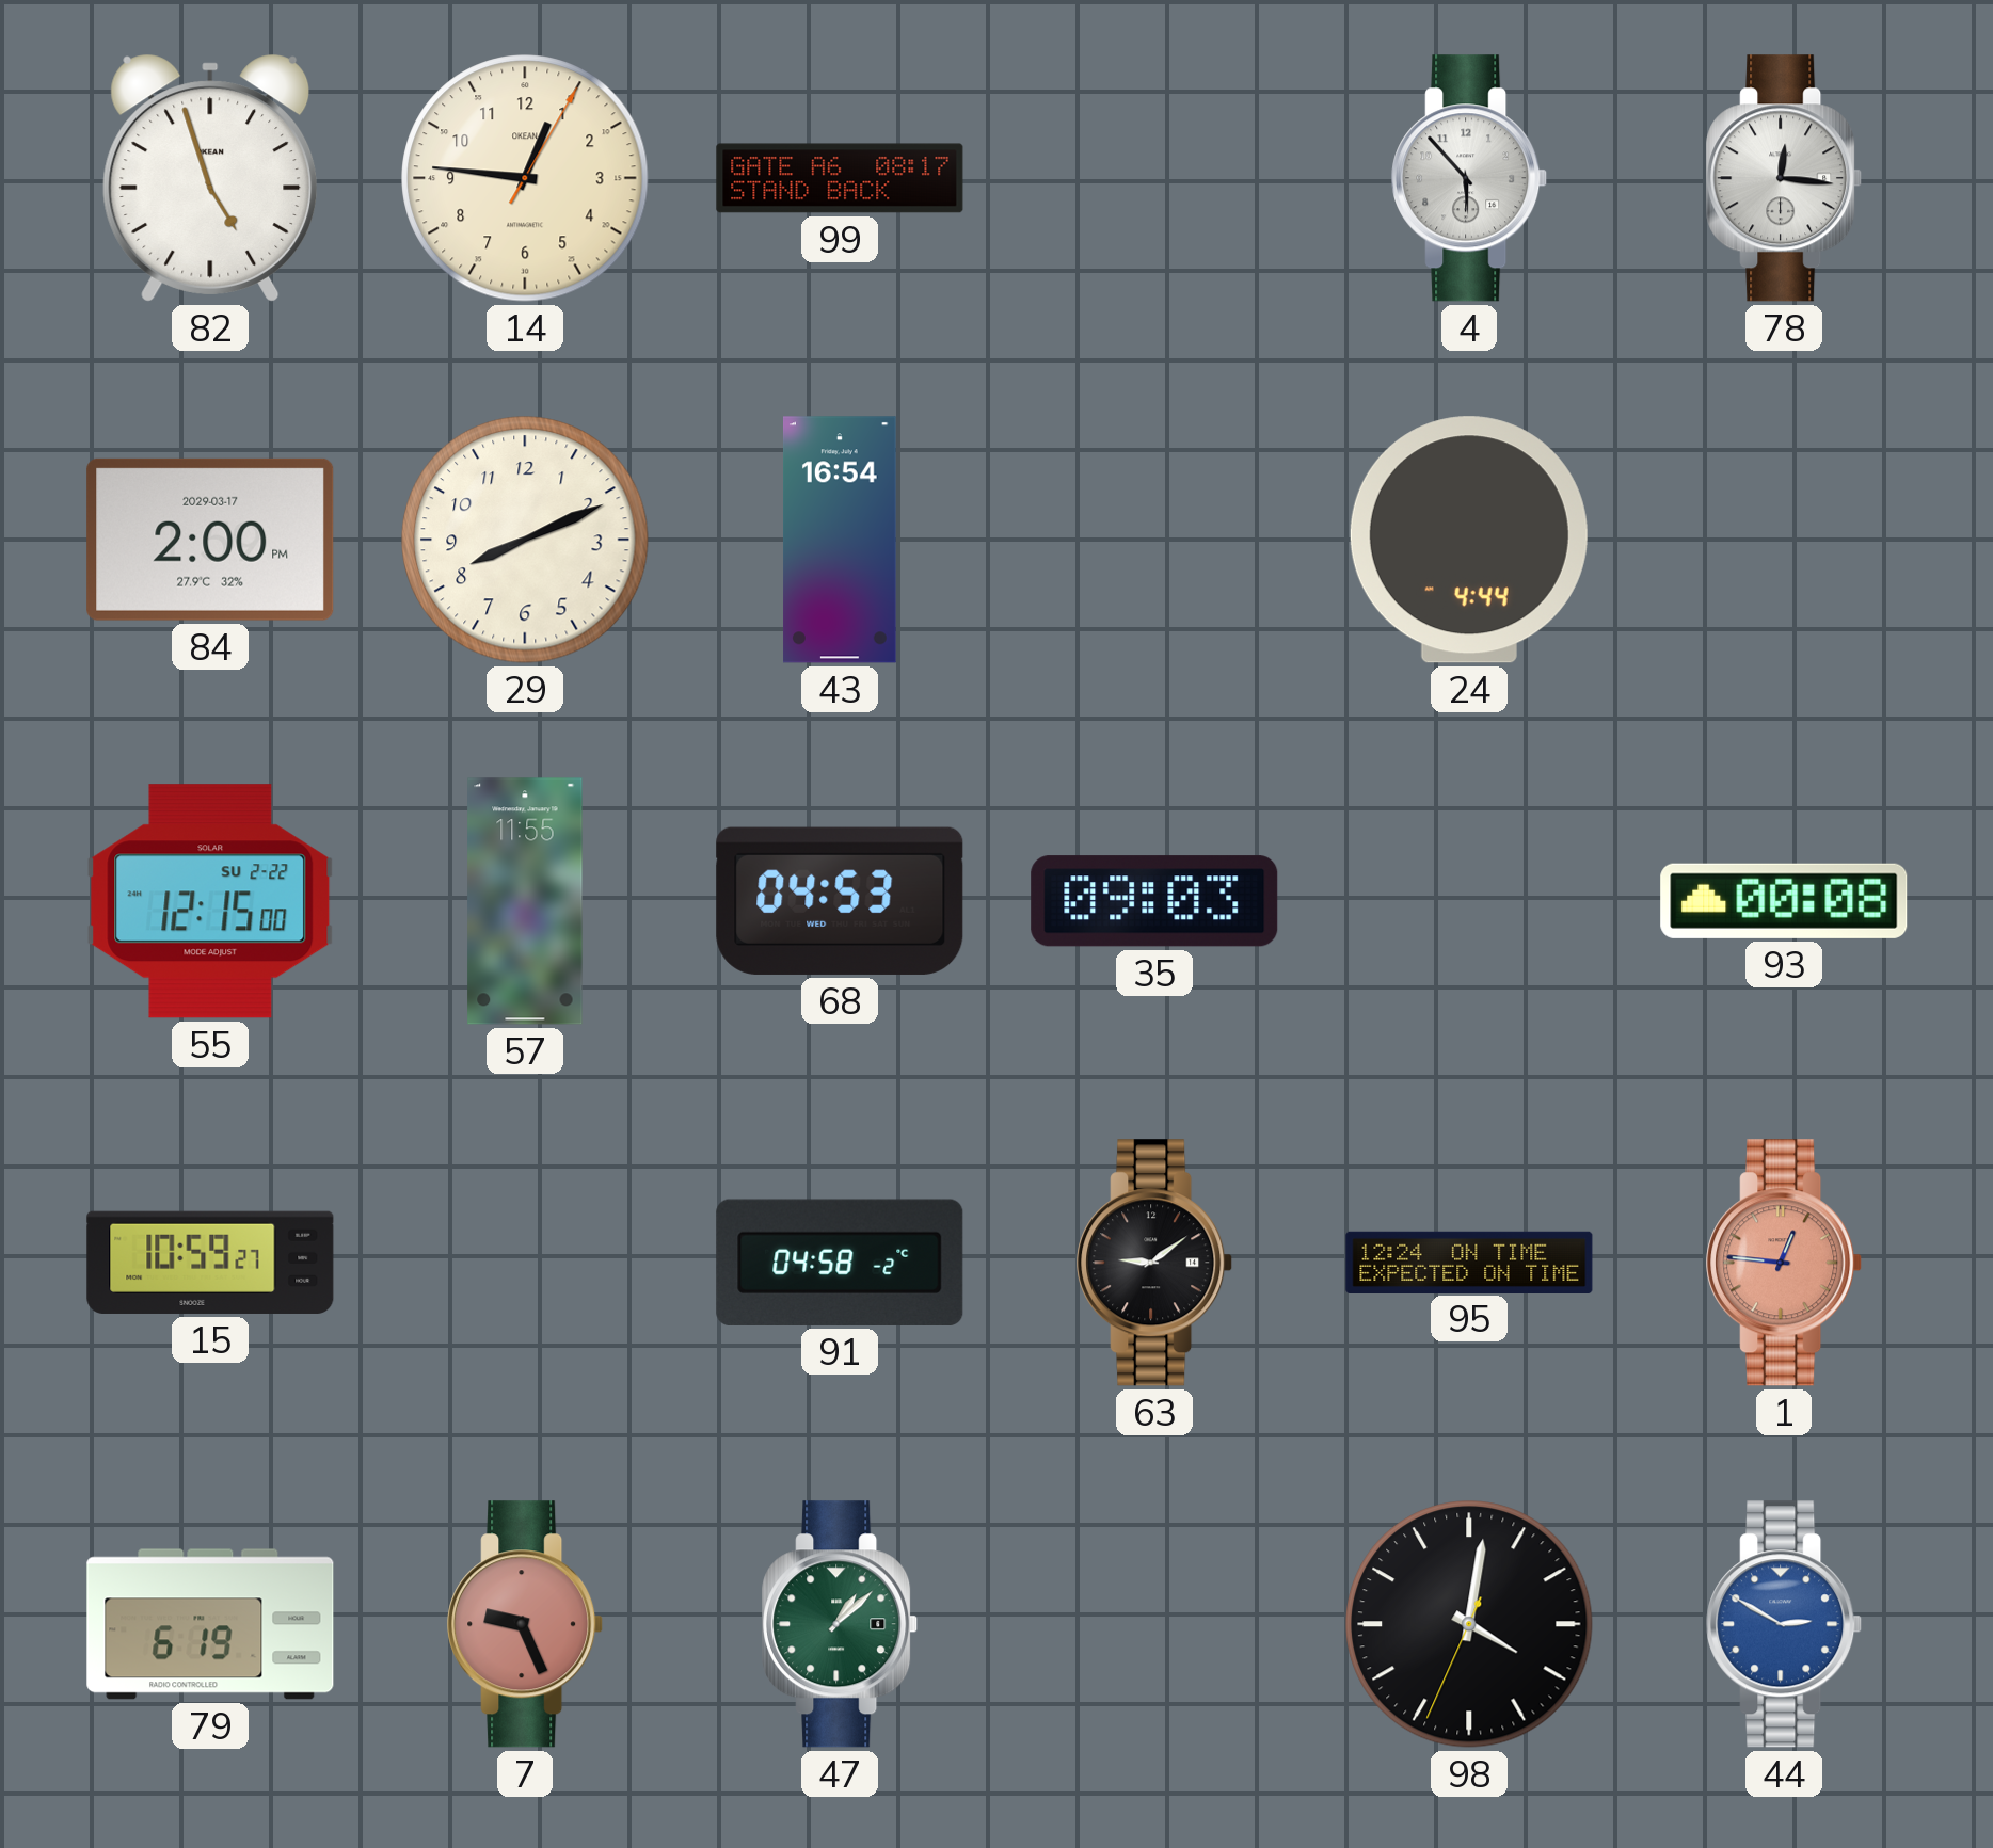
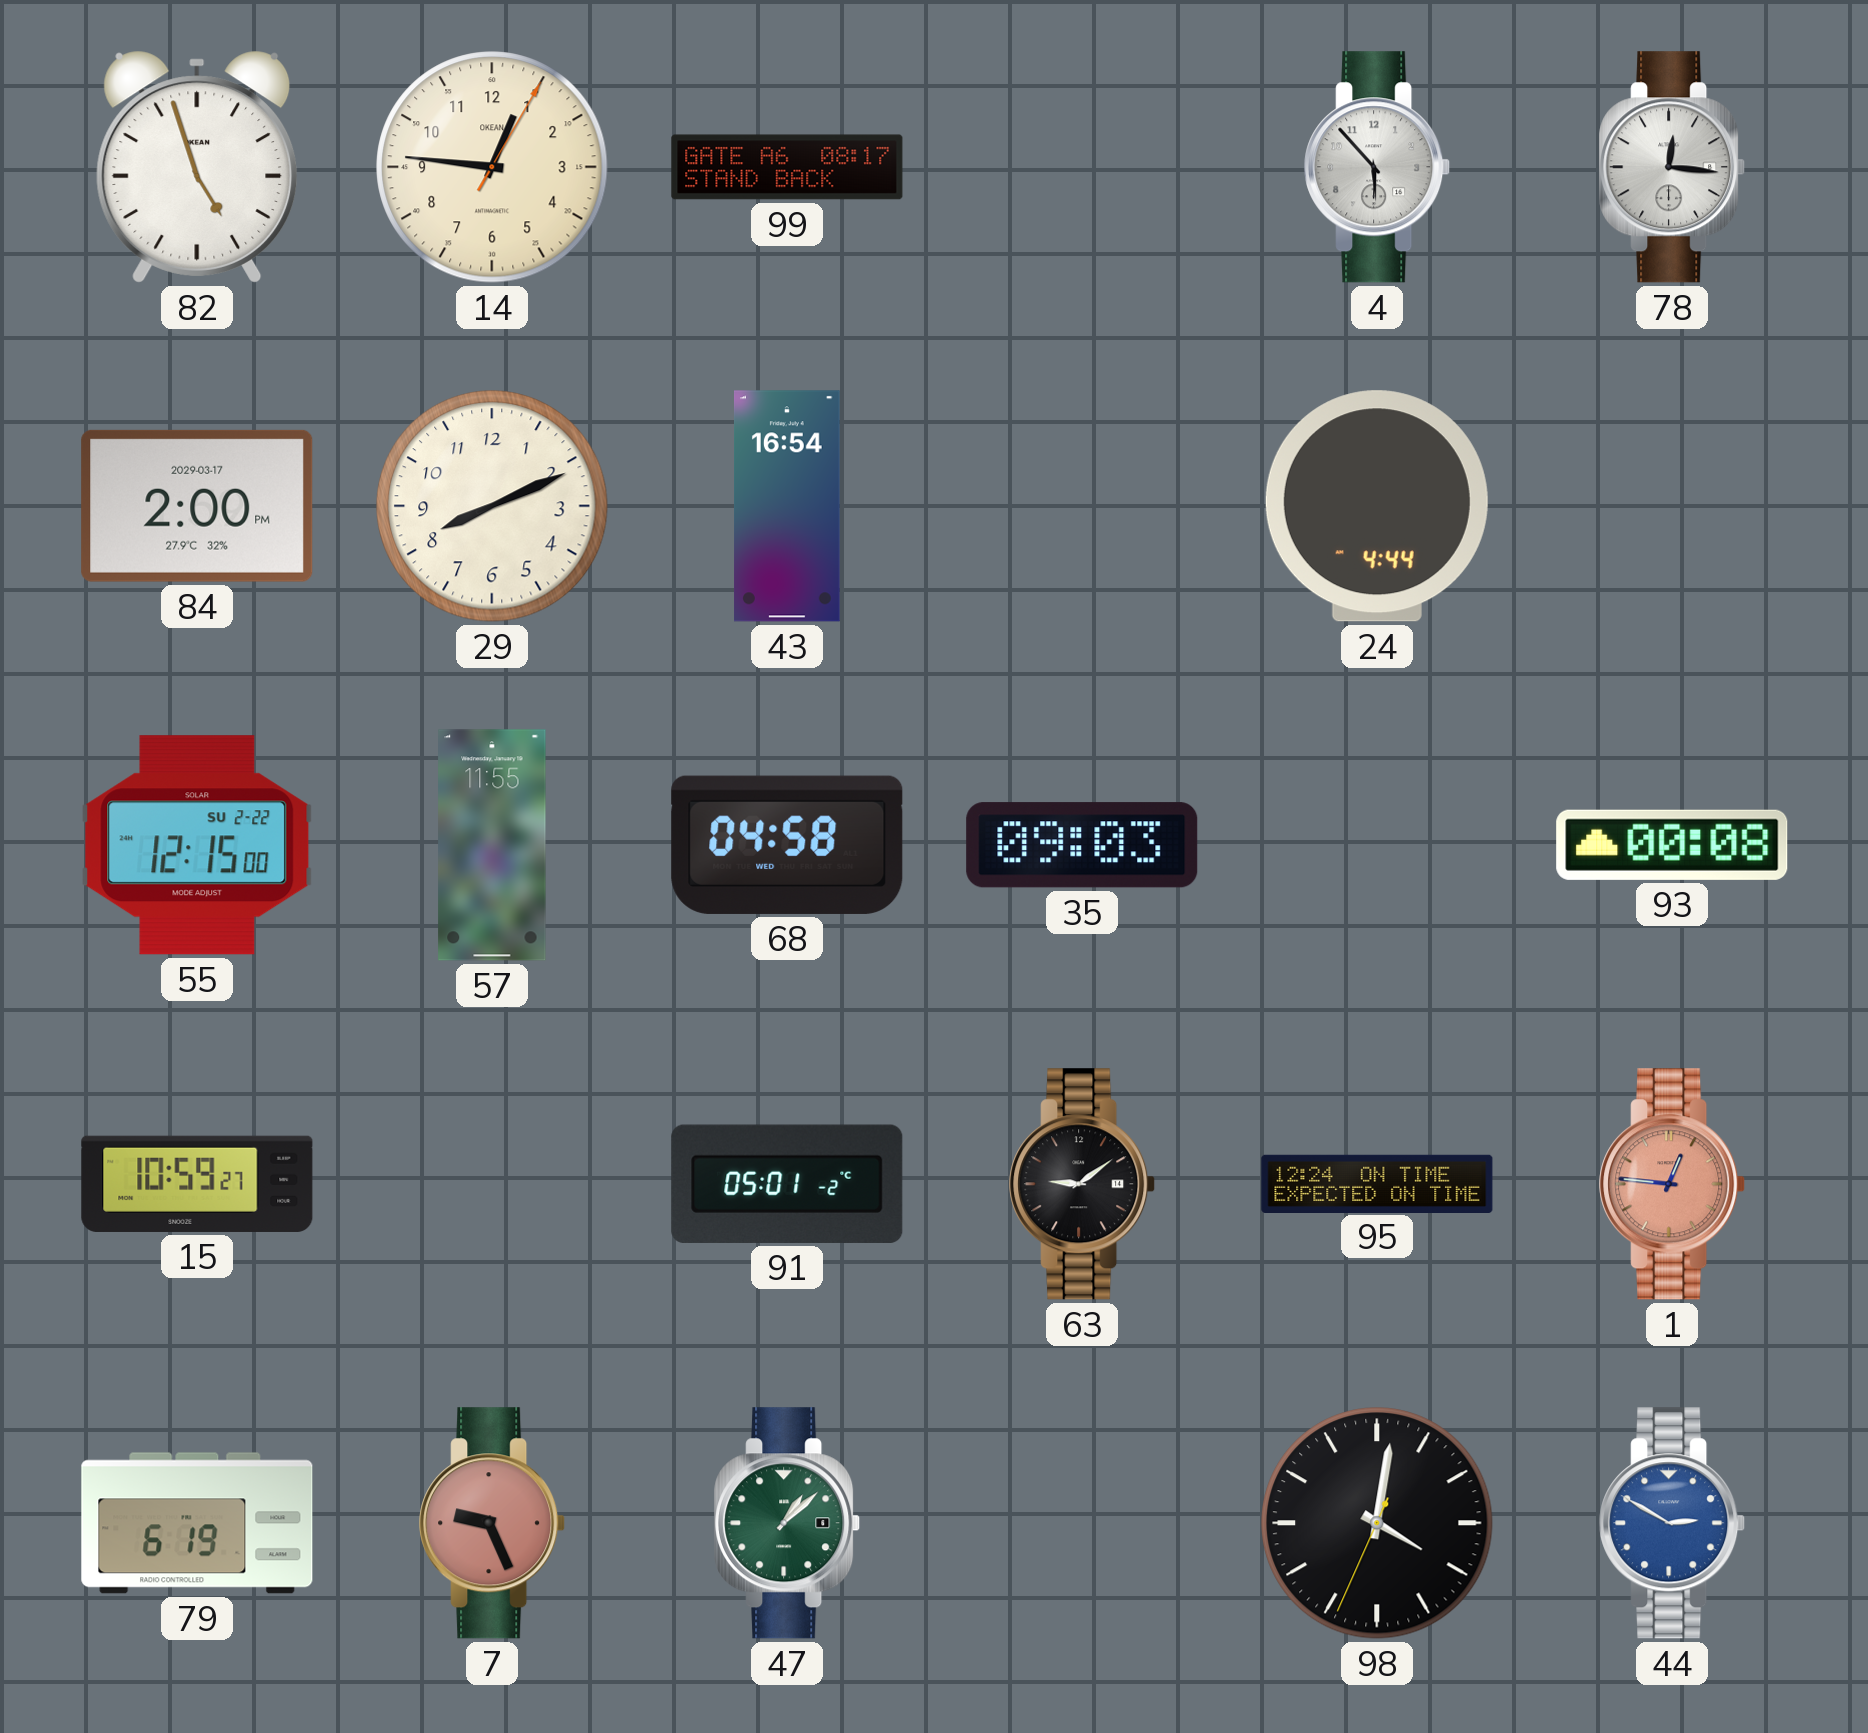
68: 04:53 -> 04:58
91: 04:58 -> 05:01
